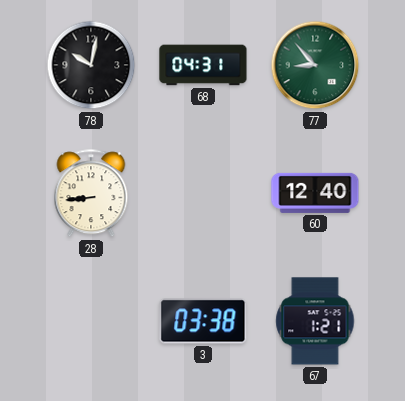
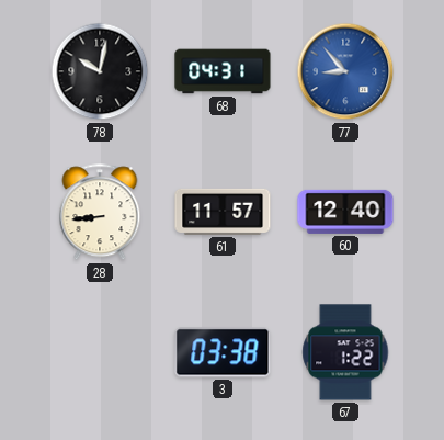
77 dial: green -> blue
61: none -> 11:57
67: 1:21 -> 1:22
